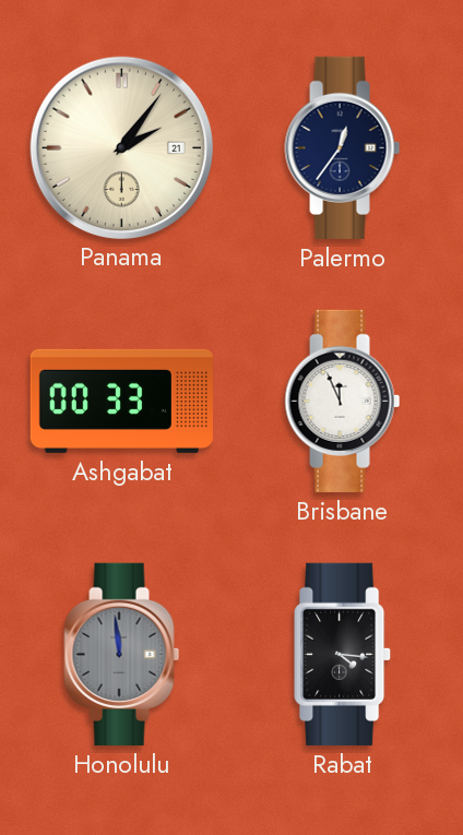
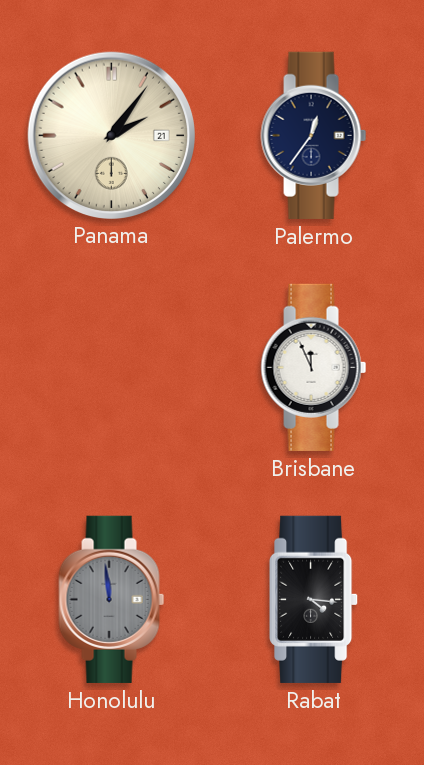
Ashgabat: 00:33 -> none
